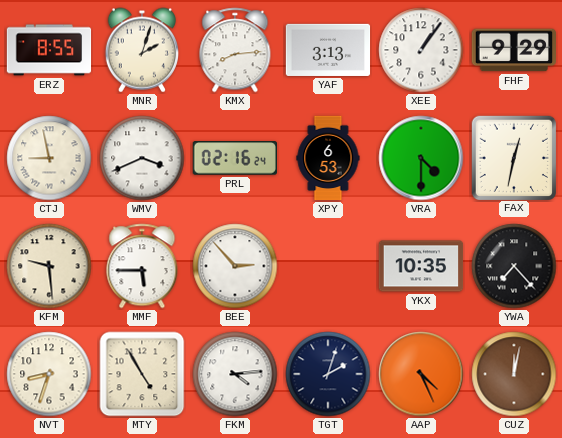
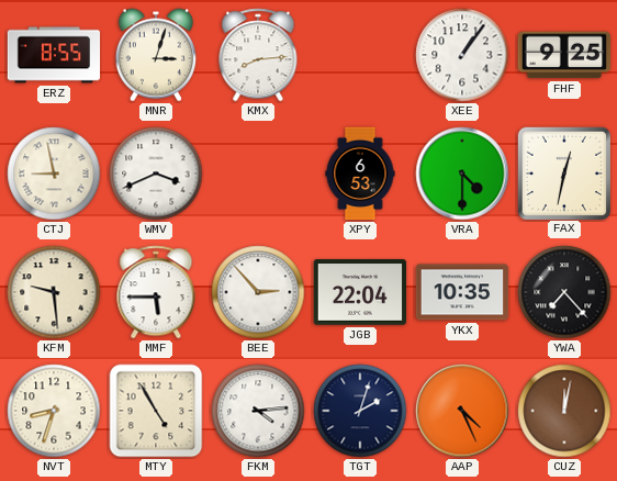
MNR: 2:03 -> 3:03
YAF: 3:13 -> none
FHF: 9:29 -> 9:25
PRL: 02:16 -> none
JGB: none -> 22:04
